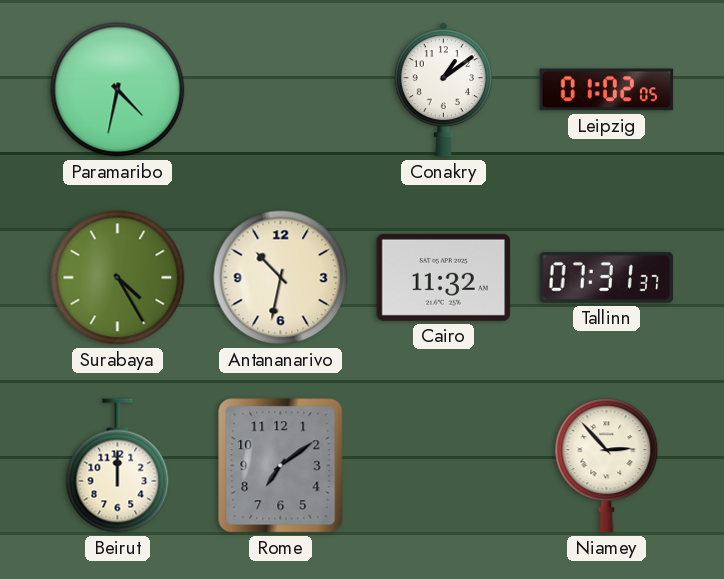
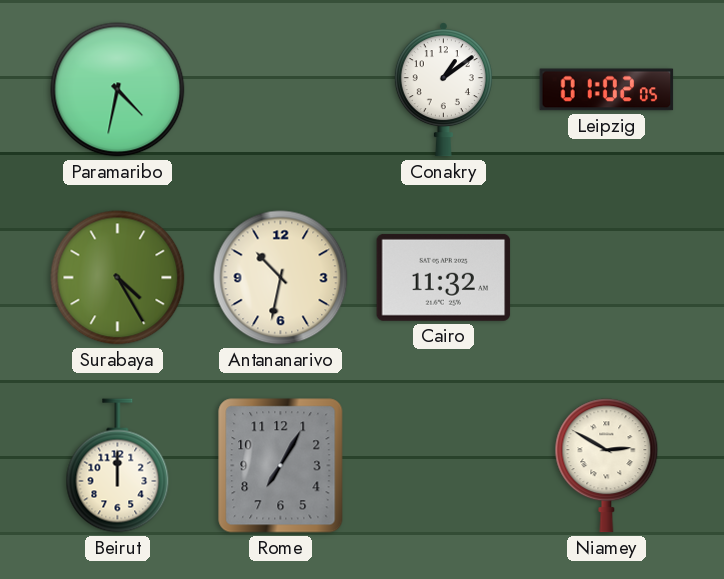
Tallinn: 07:31 -> none
Rome: 7:09 -> 7:05
Niamey: 2:53 -> 2:50
